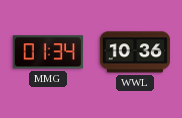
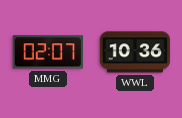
MMG: 01:34 -> 02:07
